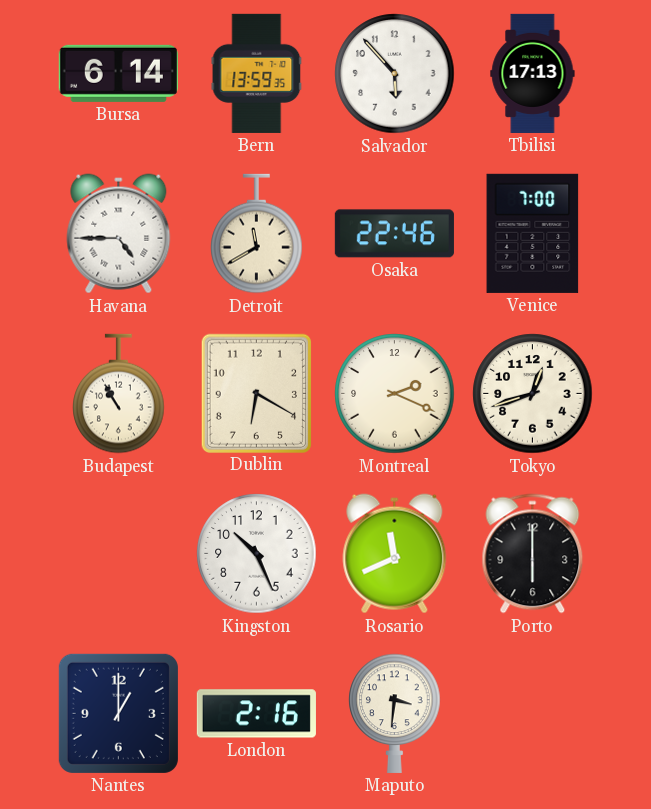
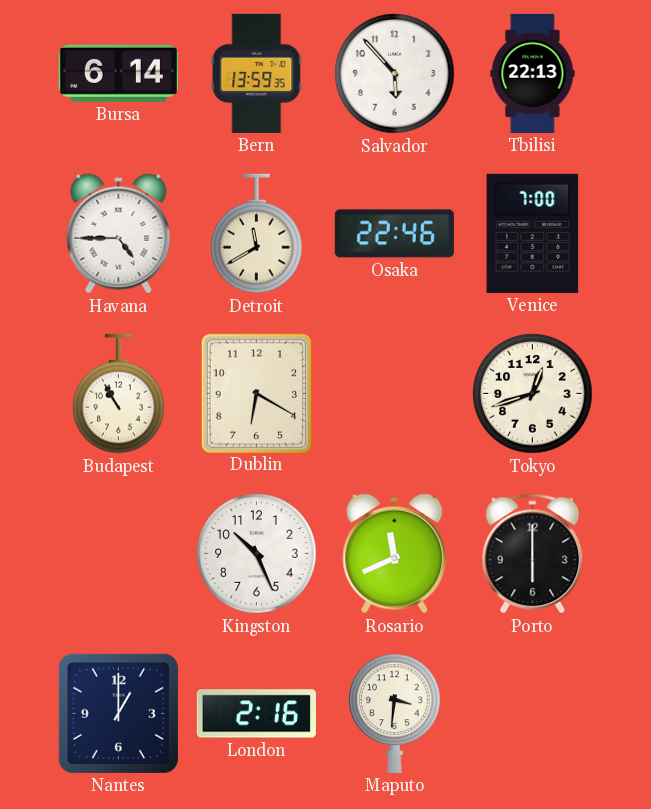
Tbilisi: 17:13 -> 22:13
Montreal: 2:19 -> none
